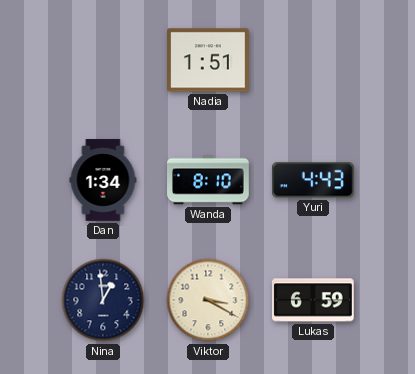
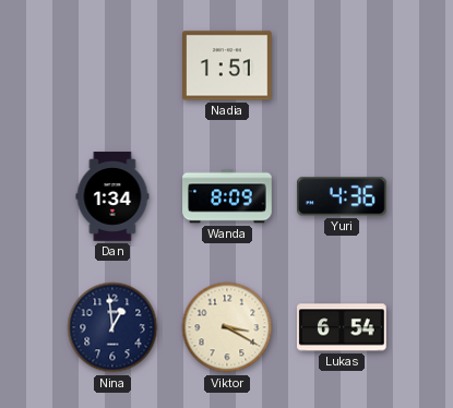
Wanda: 8:10 -> 8:09
Yuri: 4:43 -> 4:36
Lukas: 6:59 -> 6:54
